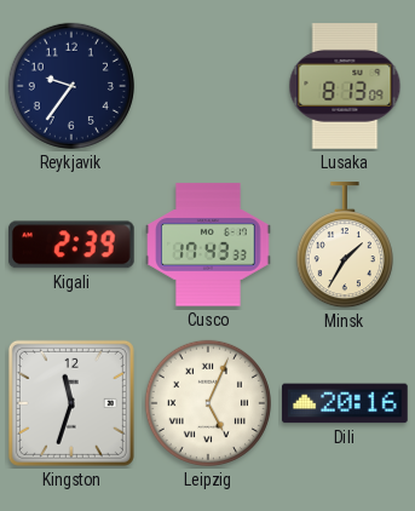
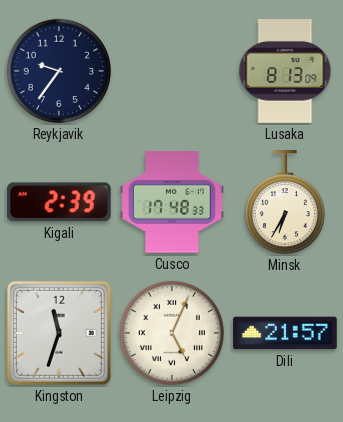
Cusco: 17:43 -> 17:48
Minsk: 1:35 -> 6:35
Dili: 20:16 -> 21:57
